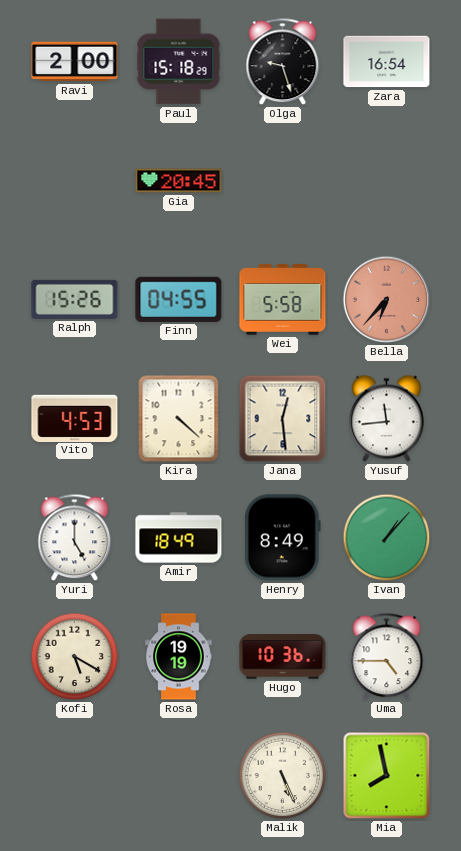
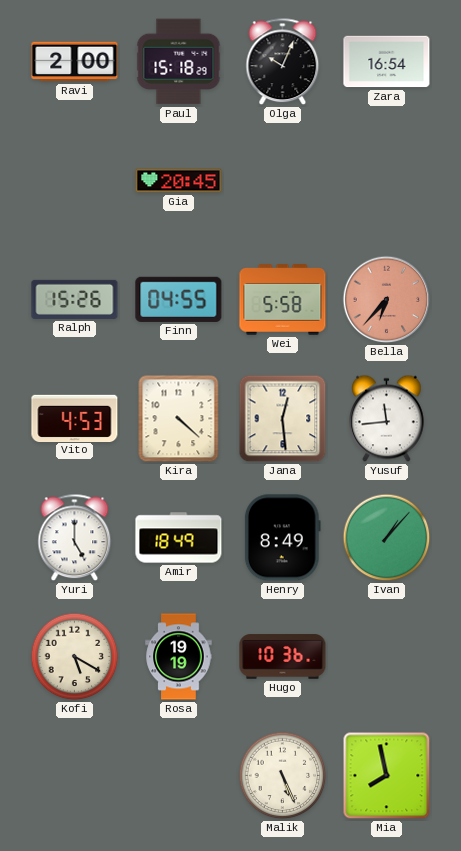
Olga: 9:27 -> 10:04
Uma: 4:45 -> none
